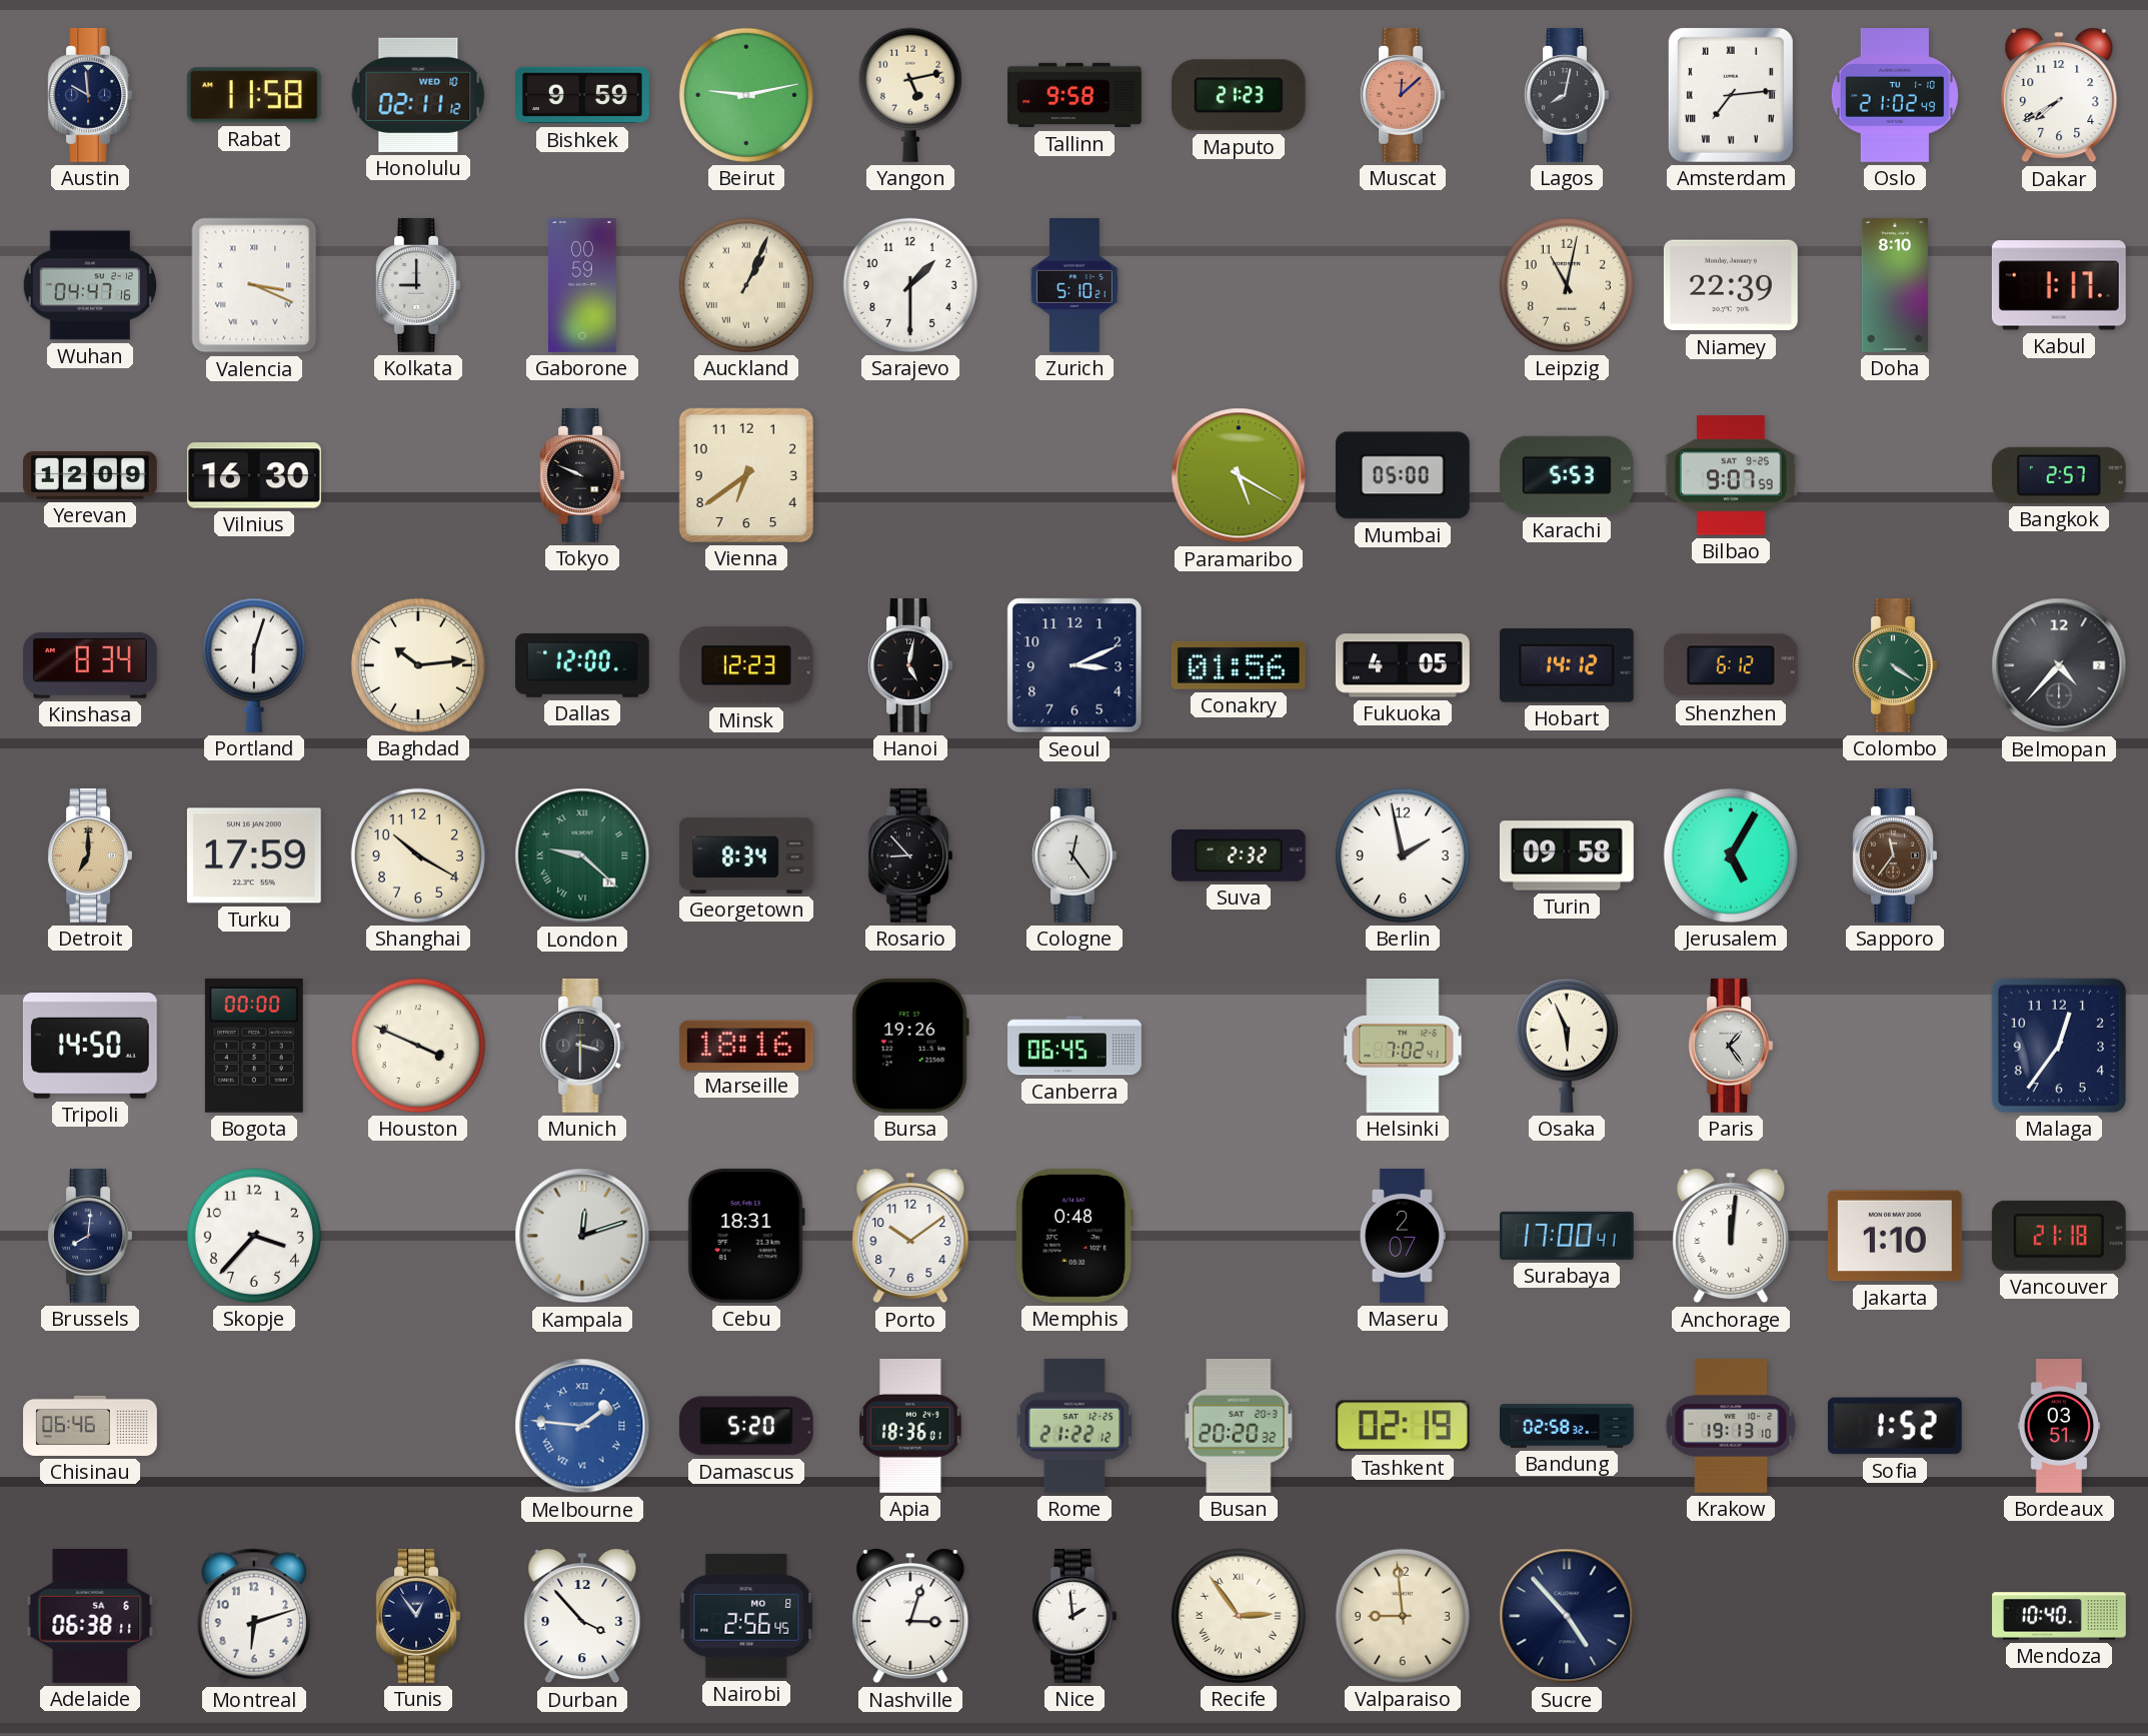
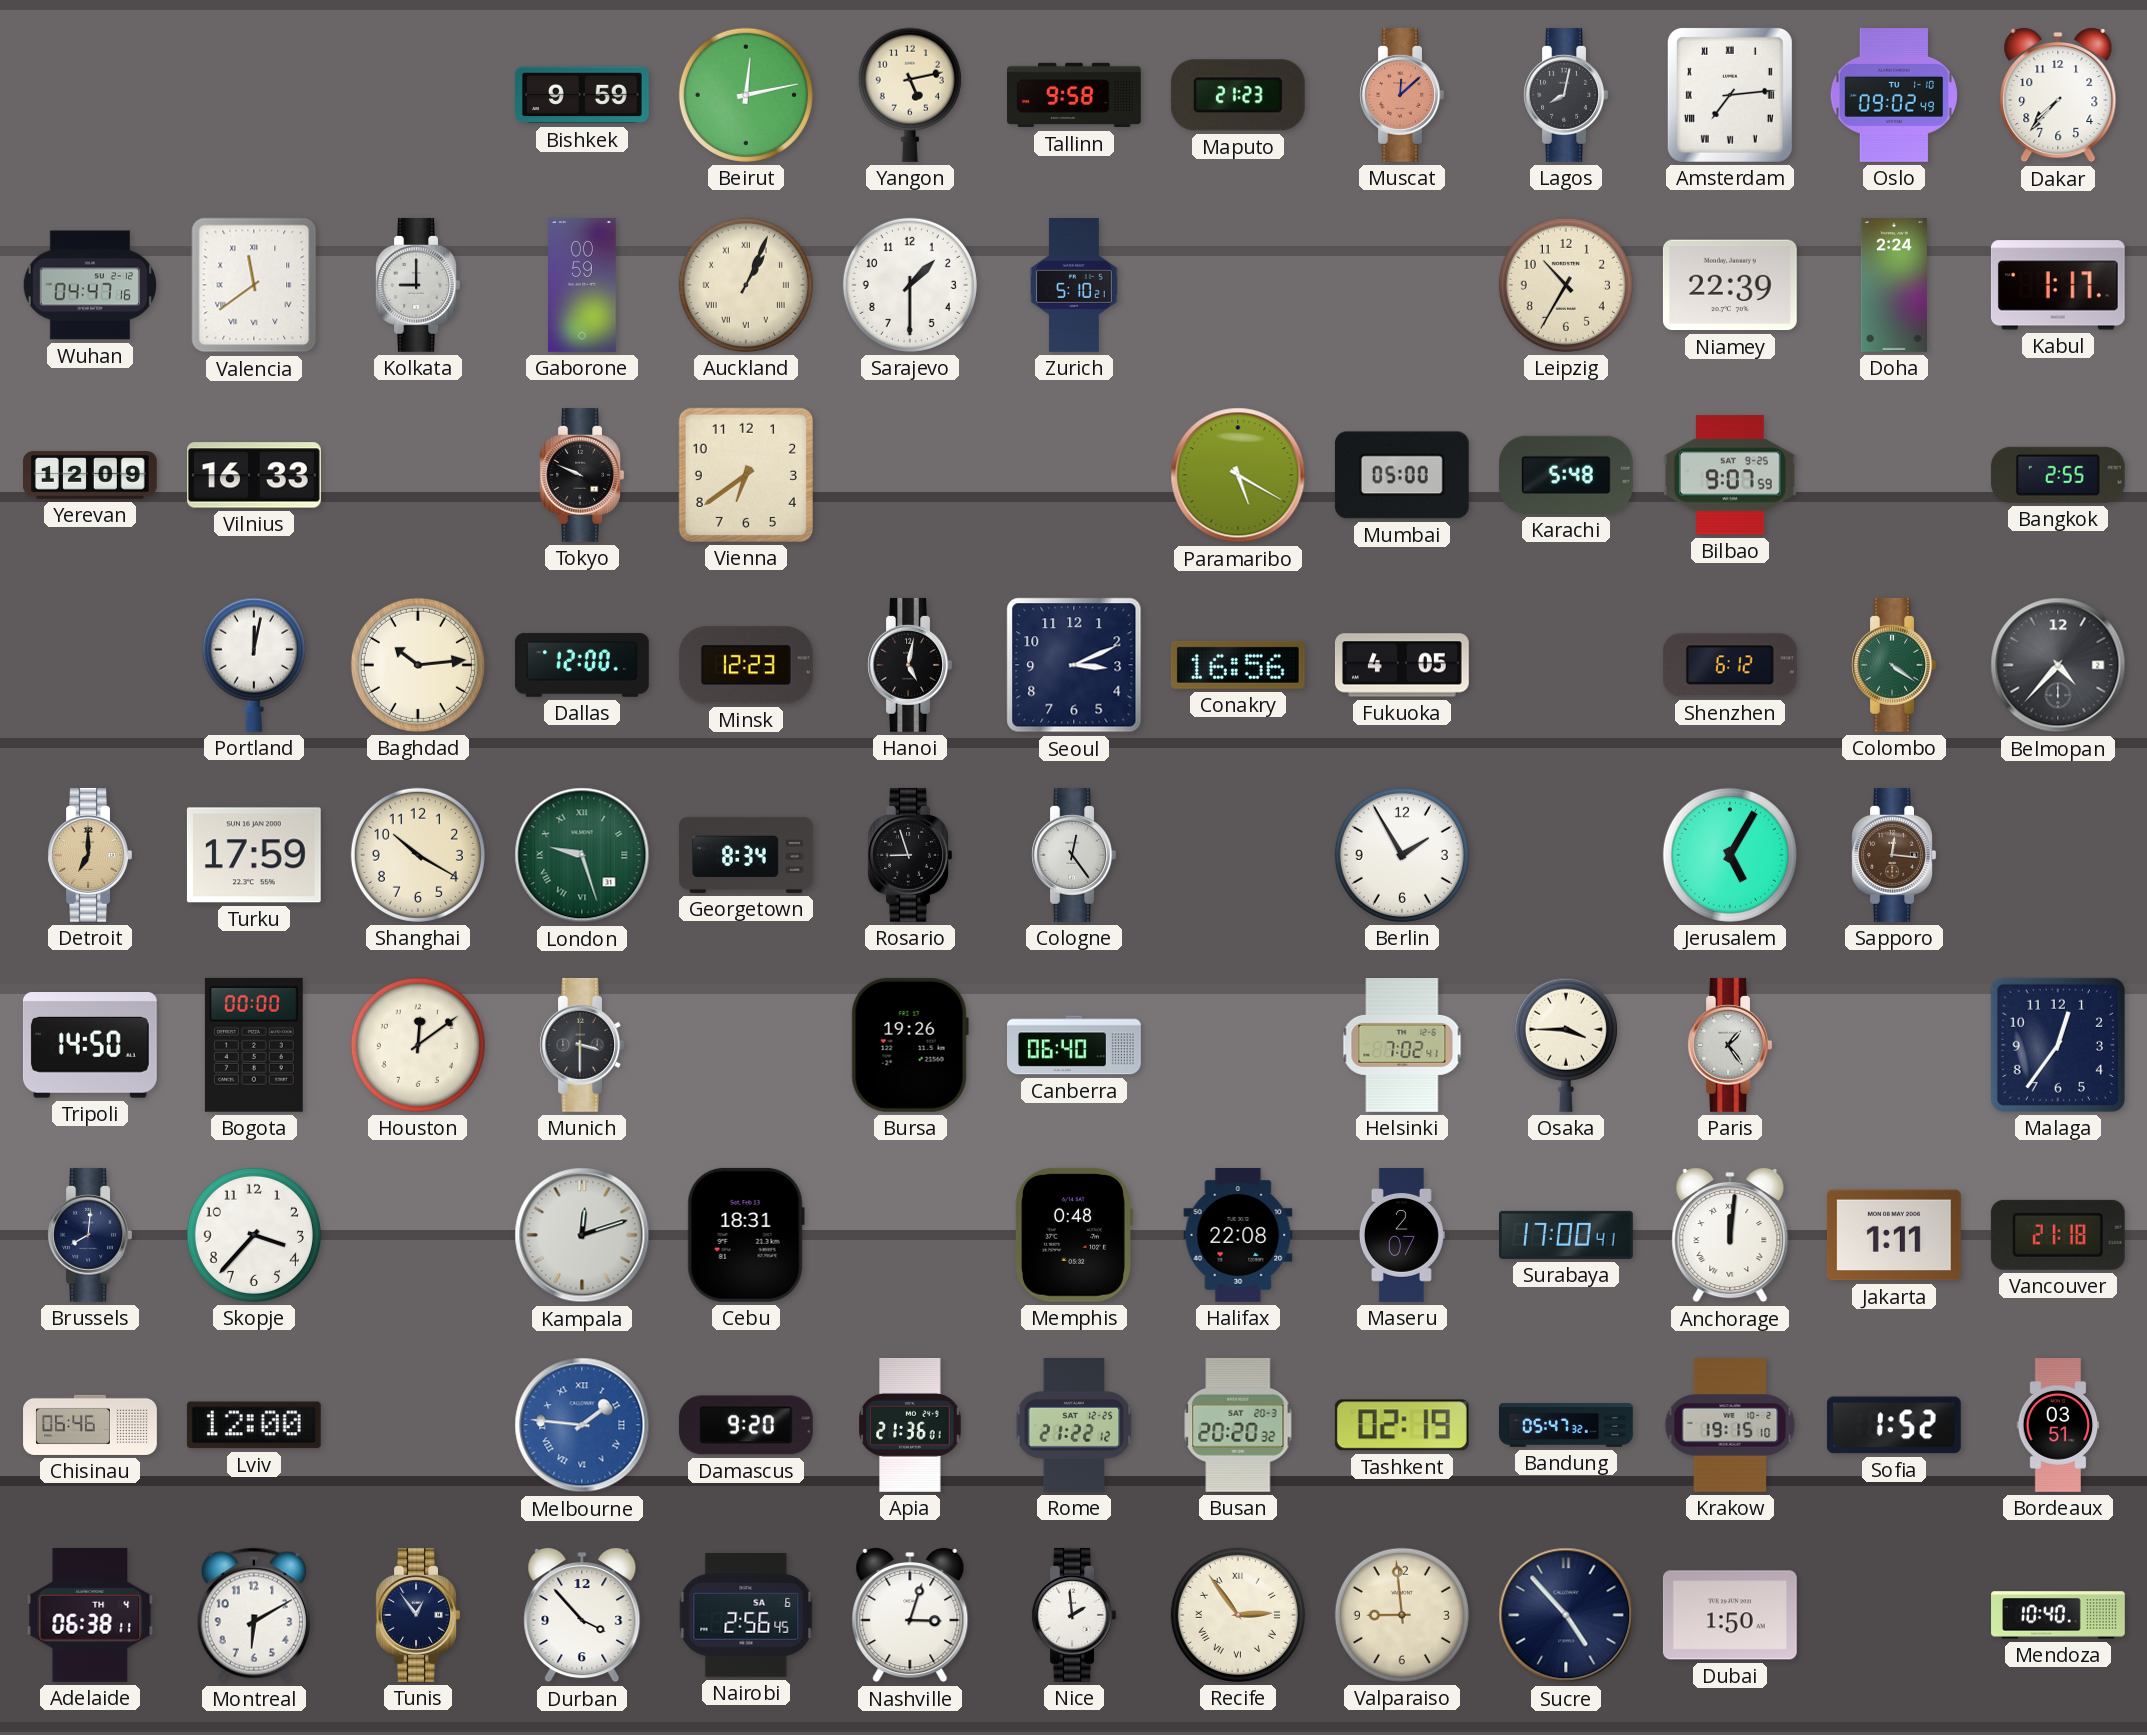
Austin: 9:59 -> none
Rabat: 11:58 -> none
Honolulu: 02:11 -> none
Beirut: 9:13 -> 12:13
Oslo: 21:02 -> 09:02
Dakar: 7:40 -> 7:37
Valencia: 3:19 -> 11:39
Leipzig: 11:02 -> 10:35
Doha: 8:10 -> 2:24
Vilnius: 16:30 -> 16:33
Karachi: 5:53 -> 5:48
Bangkok: 2:57 -> 2:55
Kinshasa: 8:34 -> none
Portland: 6:03 -> 12:02
Conakry: 01:56 -> 16:56
Hobart: 14:12 -> none
London: 9:22 -> 9:27
Rosario: 8:53 -> 8:57
Suva: 2:32 -> none
Berlin: 1:58 -> 1:55
Turin: 09:58 -> none
Sapporo: 11:36 -> 12:16
Houston: 3:49 -> 12:09
Marseille: 18:16 -> none
Canberra: 06:45 -> 06:40
Osaka: 5:56 -> 3:45
Porto: 10:09 -> none
Halifax: none -> 22:08
Jakarta: 1:10 -> 1:11
Lviv: none -> 12:00
Damascus: 5:20 -> 9:20
Apia: 18:36 -> 21:36
Bandung: 02:58 -> 05:47
Krakow: 19:13 -> 19:15
Adelaide date: SA 6 -> TH 4
Montreal: 6:12 -> 6:10
Nairobi date: MO 8 -> SA 6
Dubai: none -> 1:50
